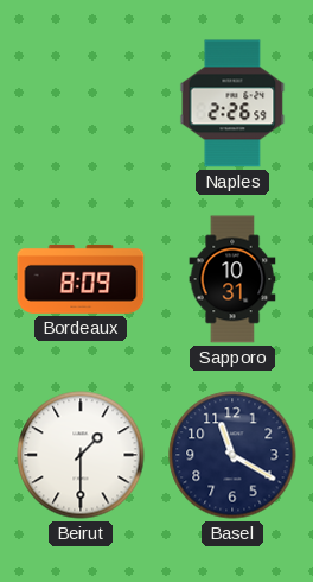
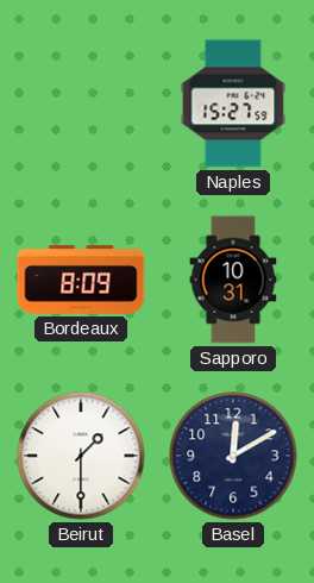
Naples: 2:26 -> 15:27
Basel: 11:20 -> 12:10
